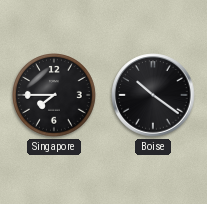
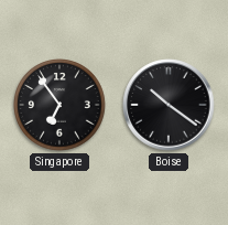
Singapore: 7:45 -> 6:54
